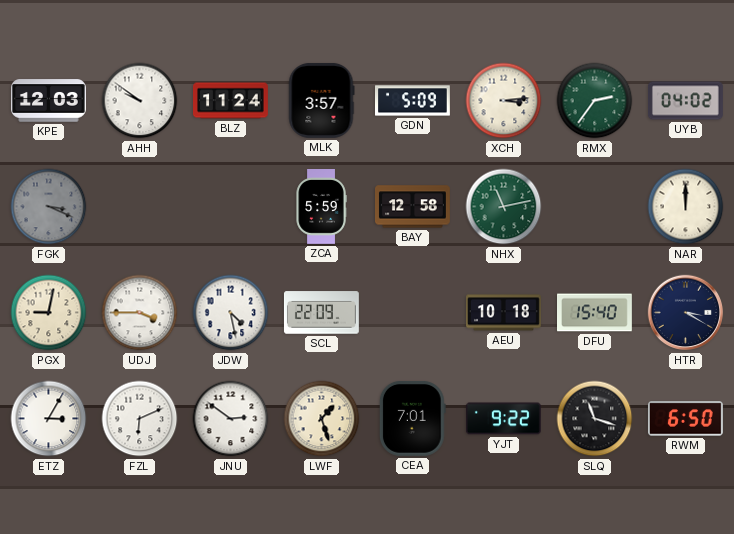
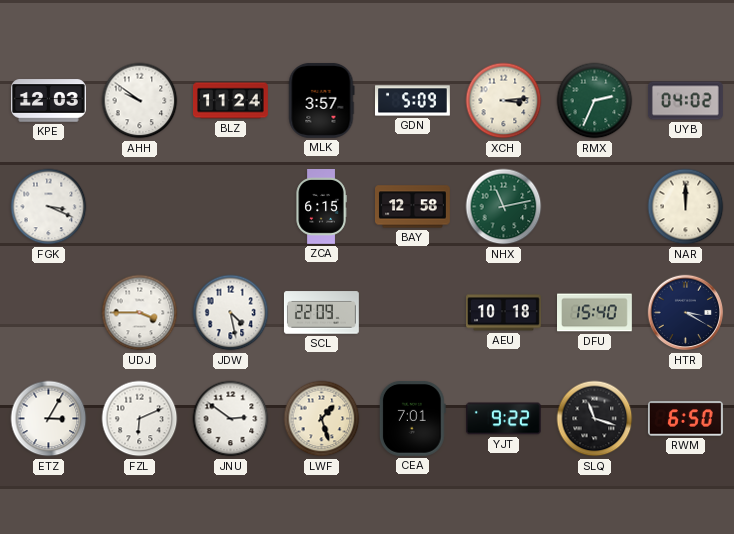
RMX: 2:36 -> 2:34
FGK dial: grey -> white
ZCA: 5:59 -> 6:15
PGX: 9:02 -> none
